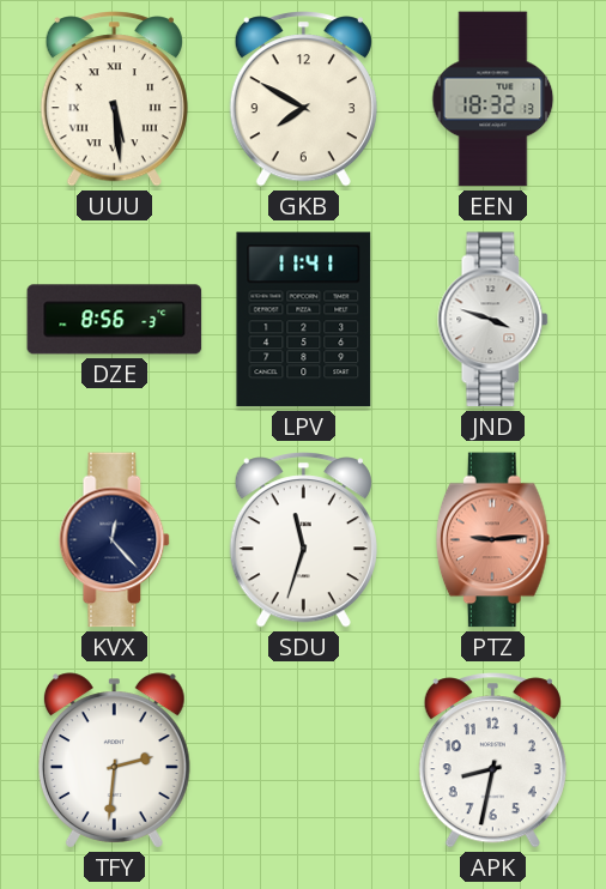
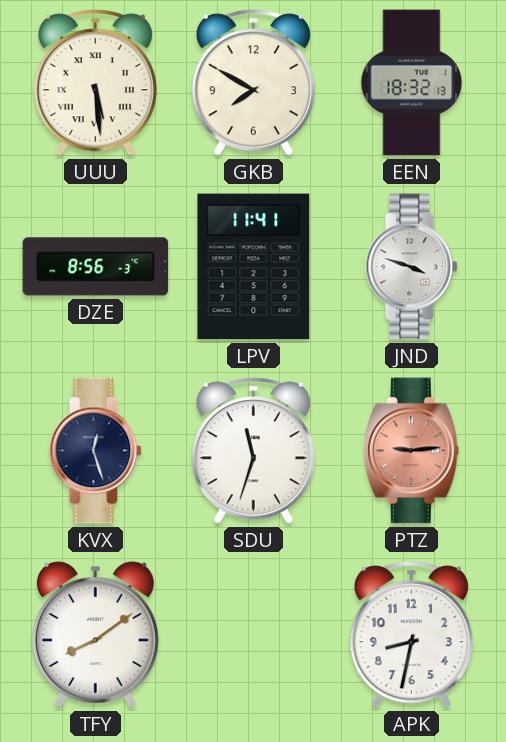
KVX: 12:23 -> 12:27
TFY: 2:31 -> 8:09
